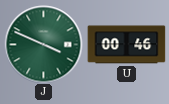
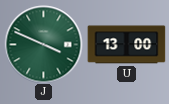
U: 00:46 -> 13:00
